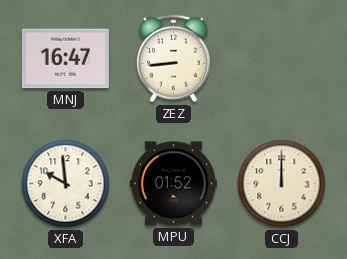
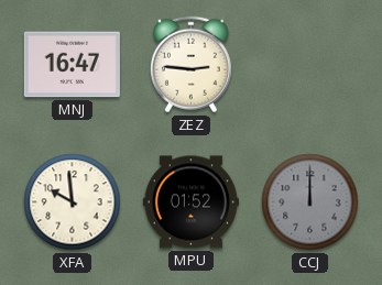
ZEZ: 8:44 -> 2:46
CCJ dial: cream -> grey
